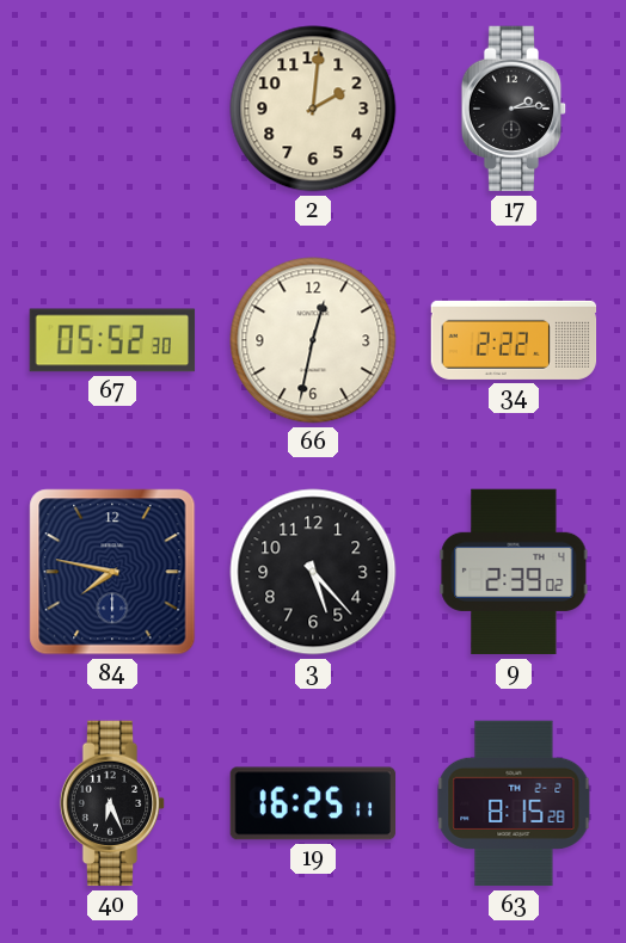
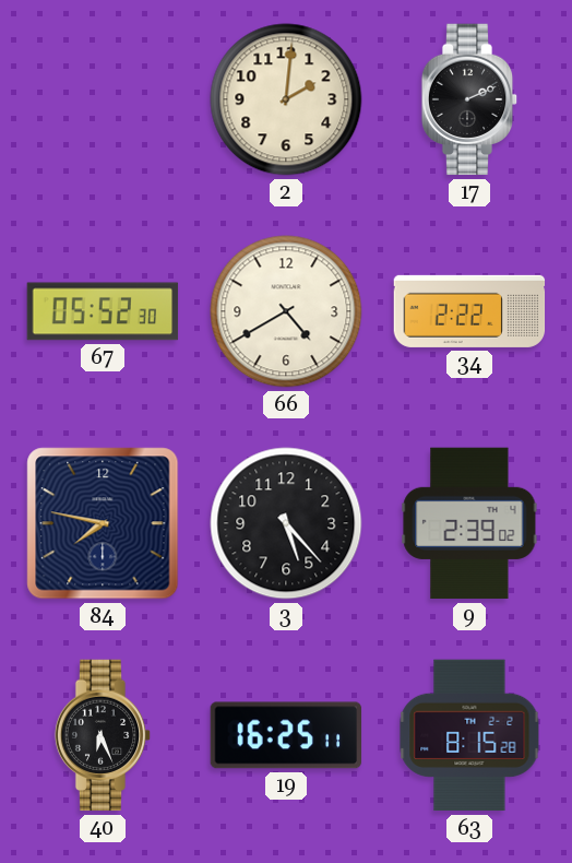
17: 2:14 -> 2:11
66: 12:32 -> 4:40
